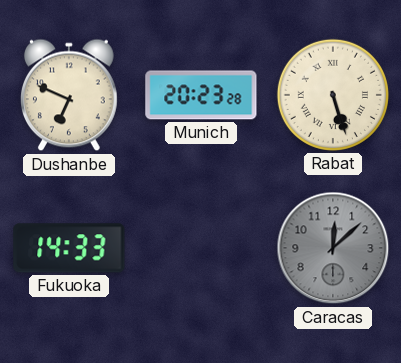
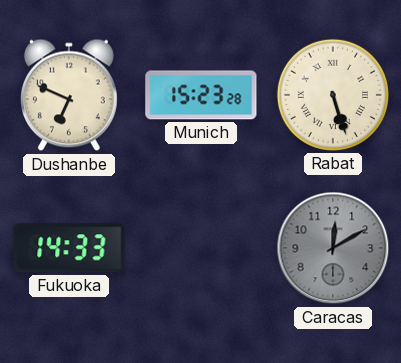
Munich: 20:23 -> 15:23
Caracas: 12:08 -> 12:10
